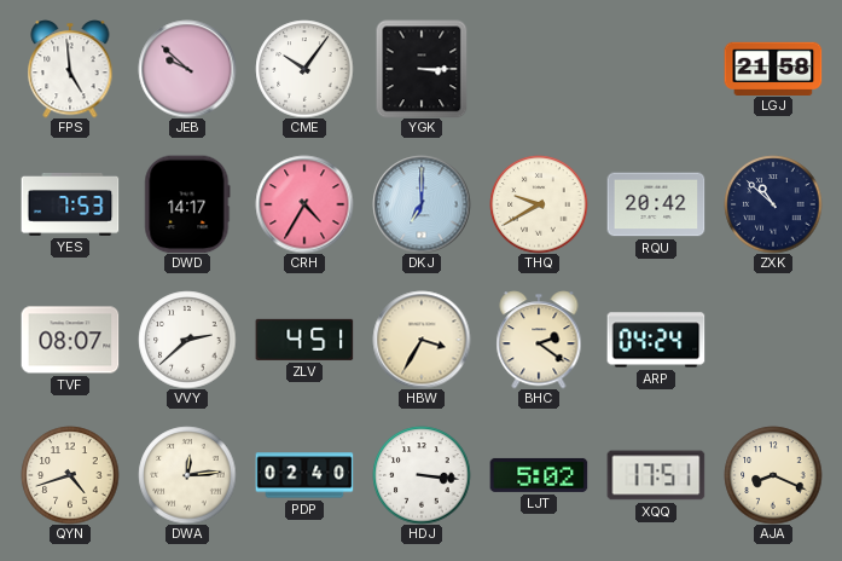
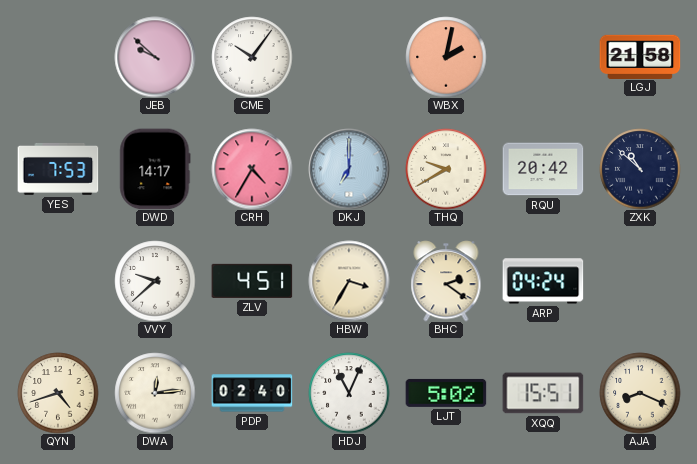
FPS: 4:59 -> none
YGK: 3:15 -> none
WBX: none -> 2:02
TVF: 08:07 -> none
VVY: 2:38 -> 9:38
HDJ: 3:16 -> 11:04
XQQ: 17:51 -> 15:51
